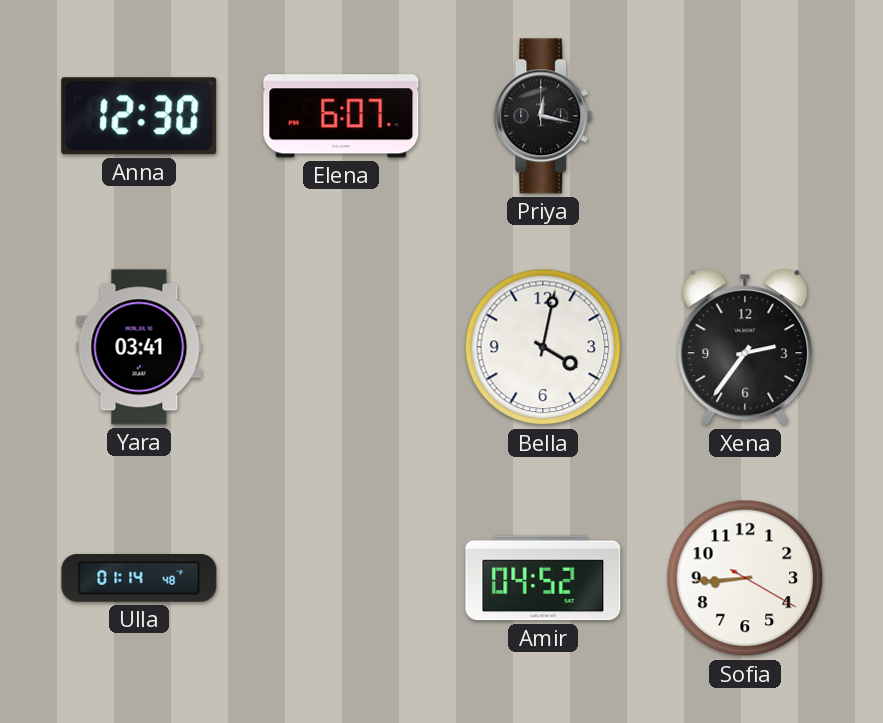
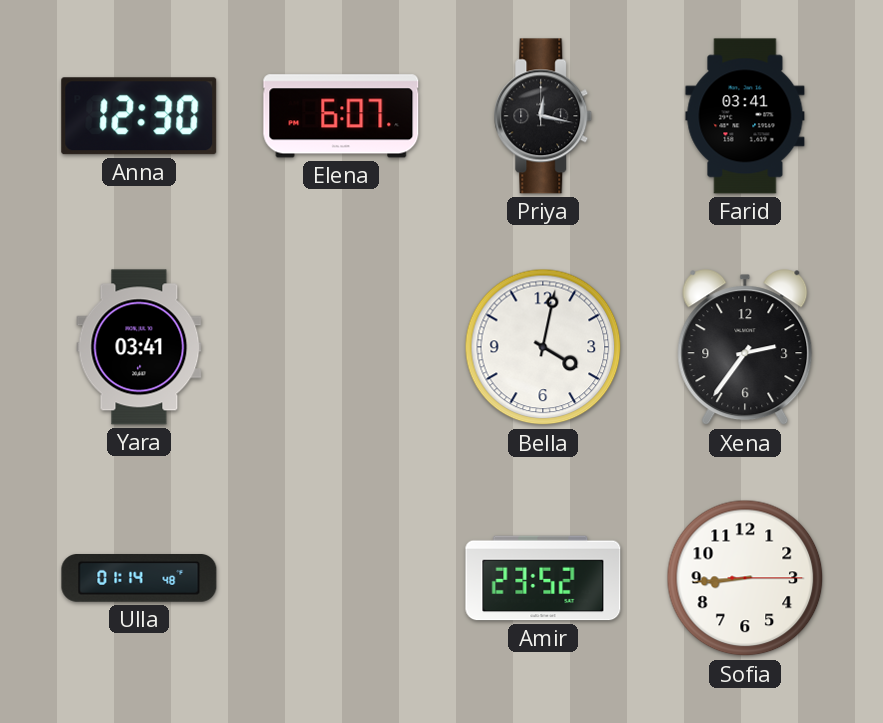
Farid: none -> 03:41
Amir: 04:52 -> 23:52
Sofia: 8:44:20 -> 8:44:15
